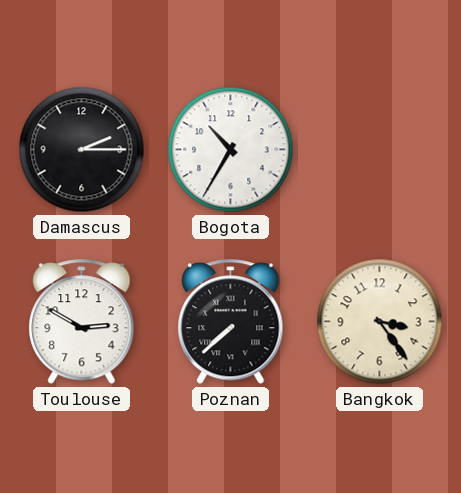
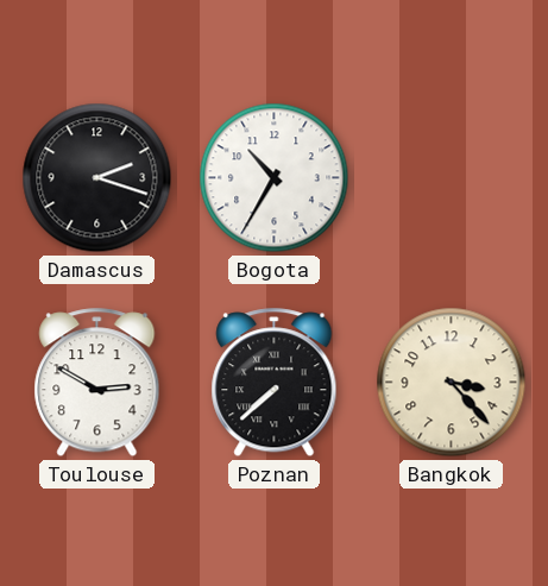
Damascus: 2:15 -> 2:18
Bangkok: 3:24 -> 3:23
